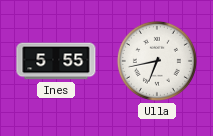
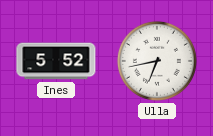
Ines: 5:55 -> 5:52
